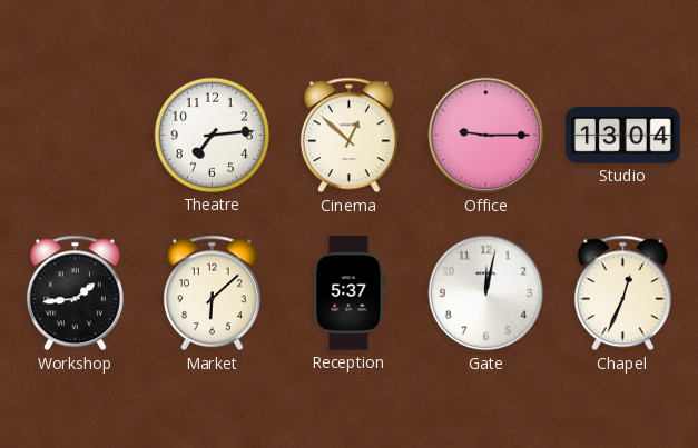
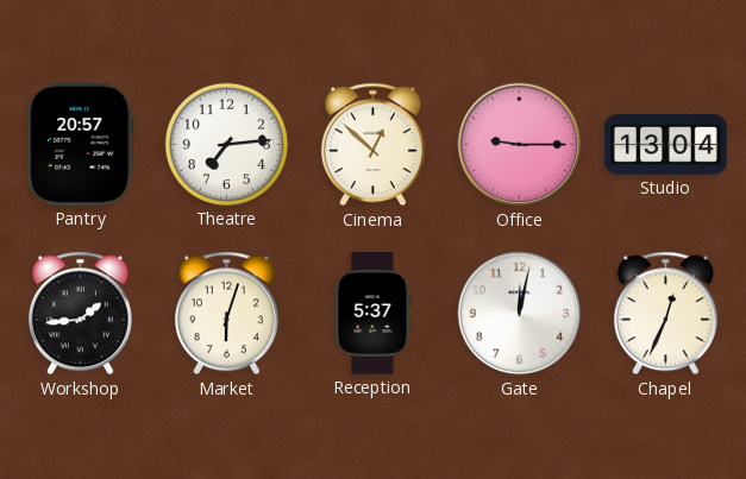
Pantry: none -> 20:57
Market: 6:08 -> 6:03
